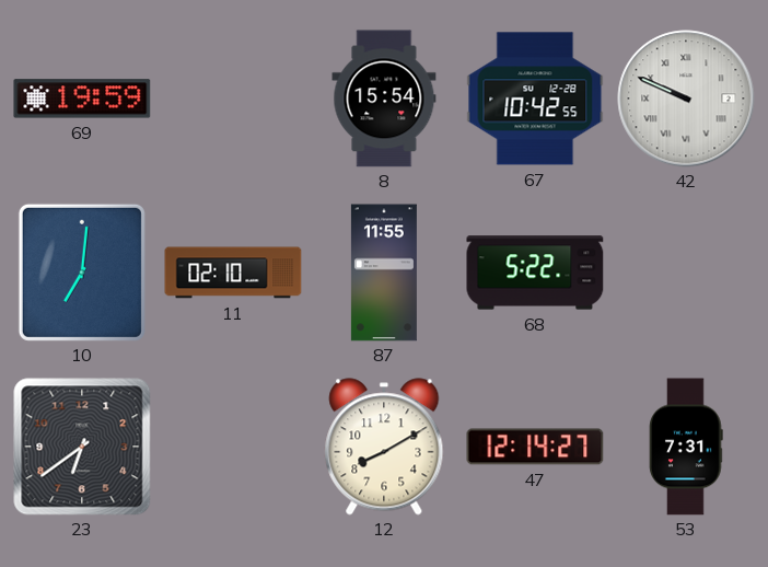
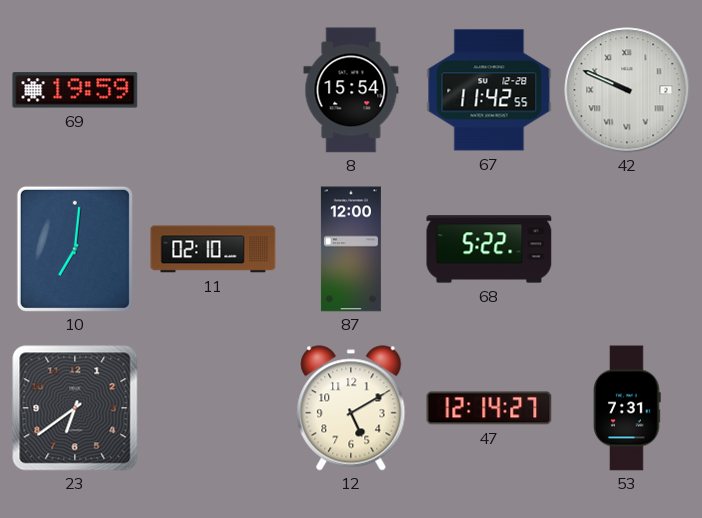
67: 10:42 -> 11:42
87: 11:55 -> 12:00
12: 8:10 -> 5:10
